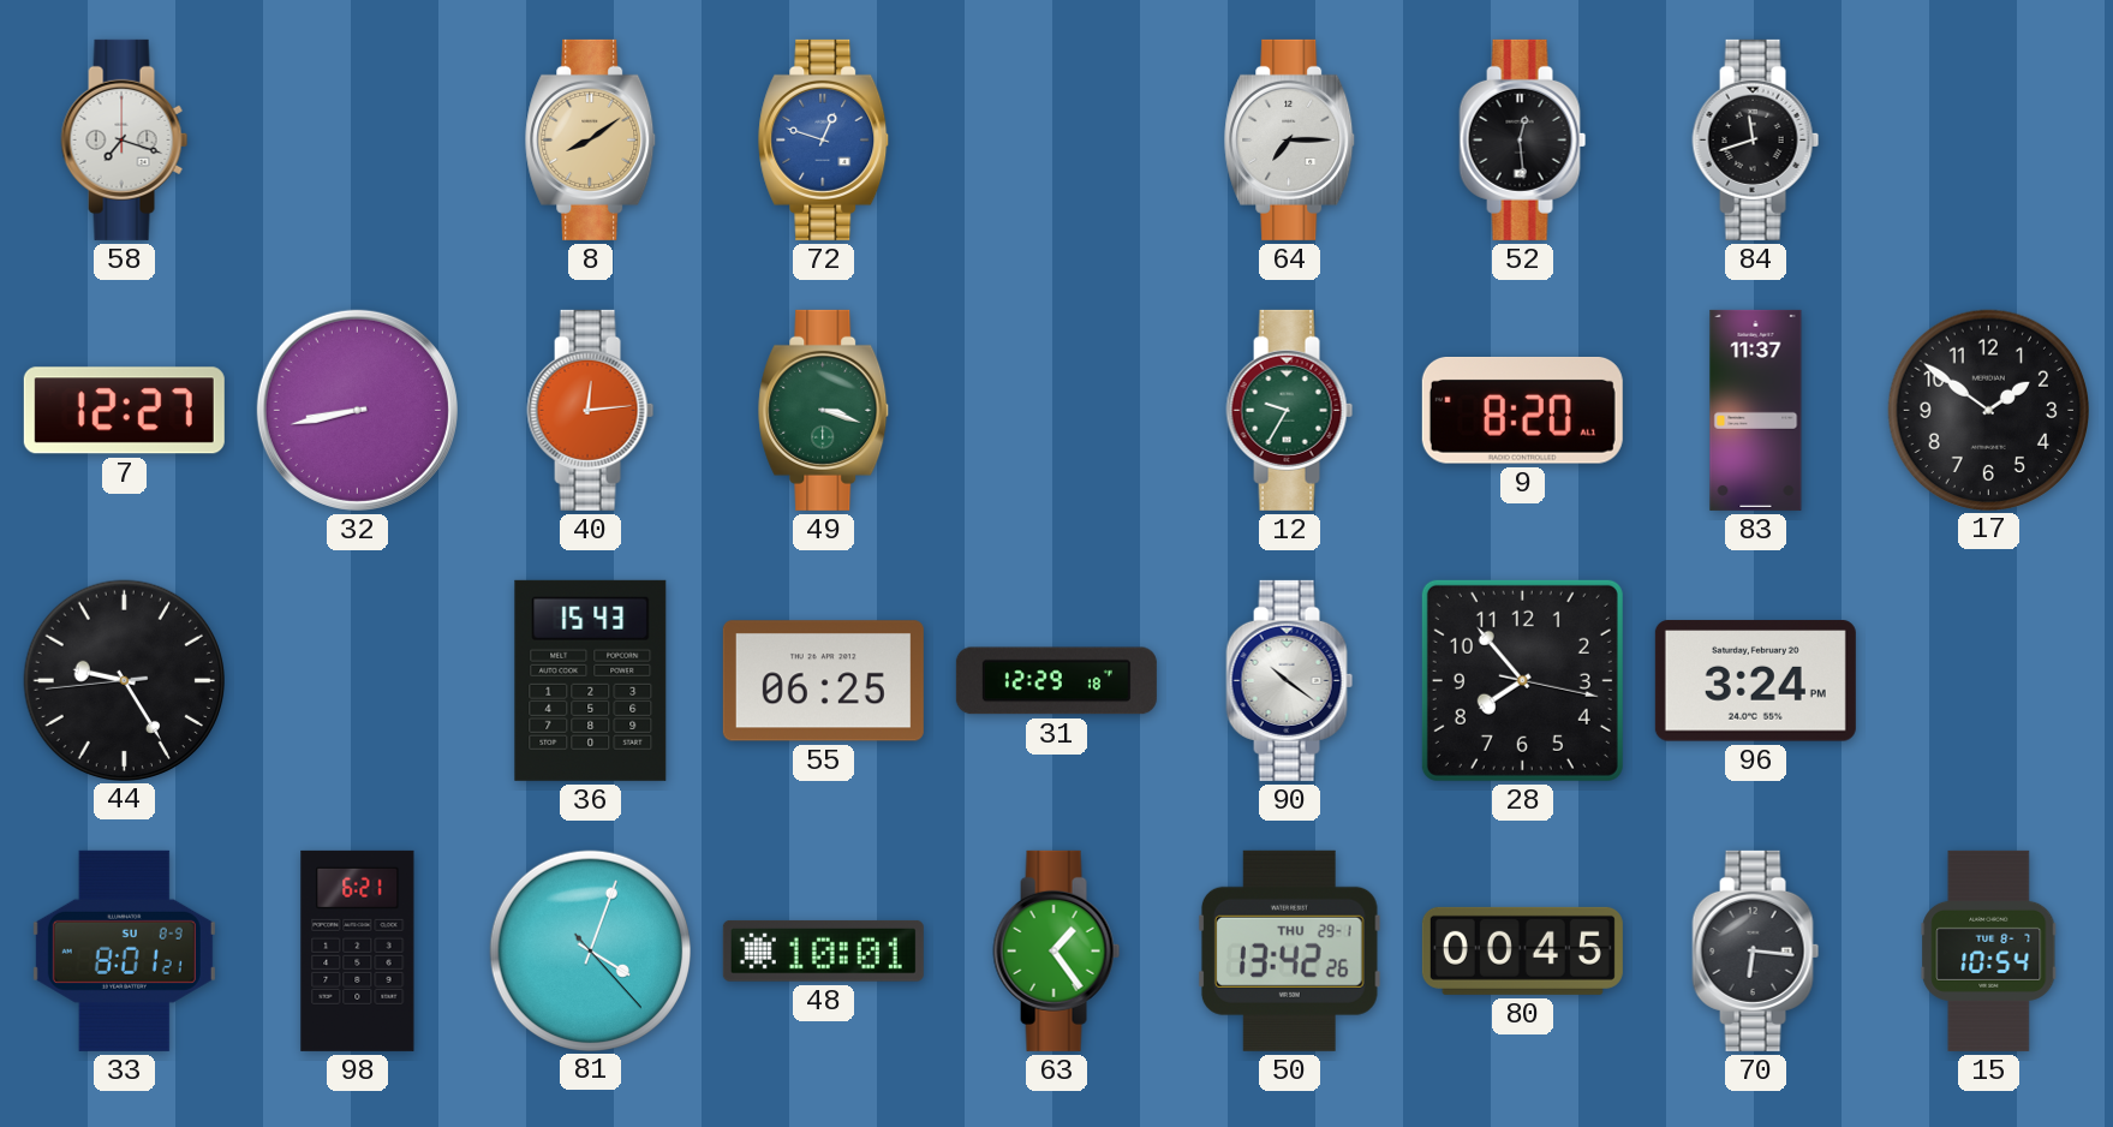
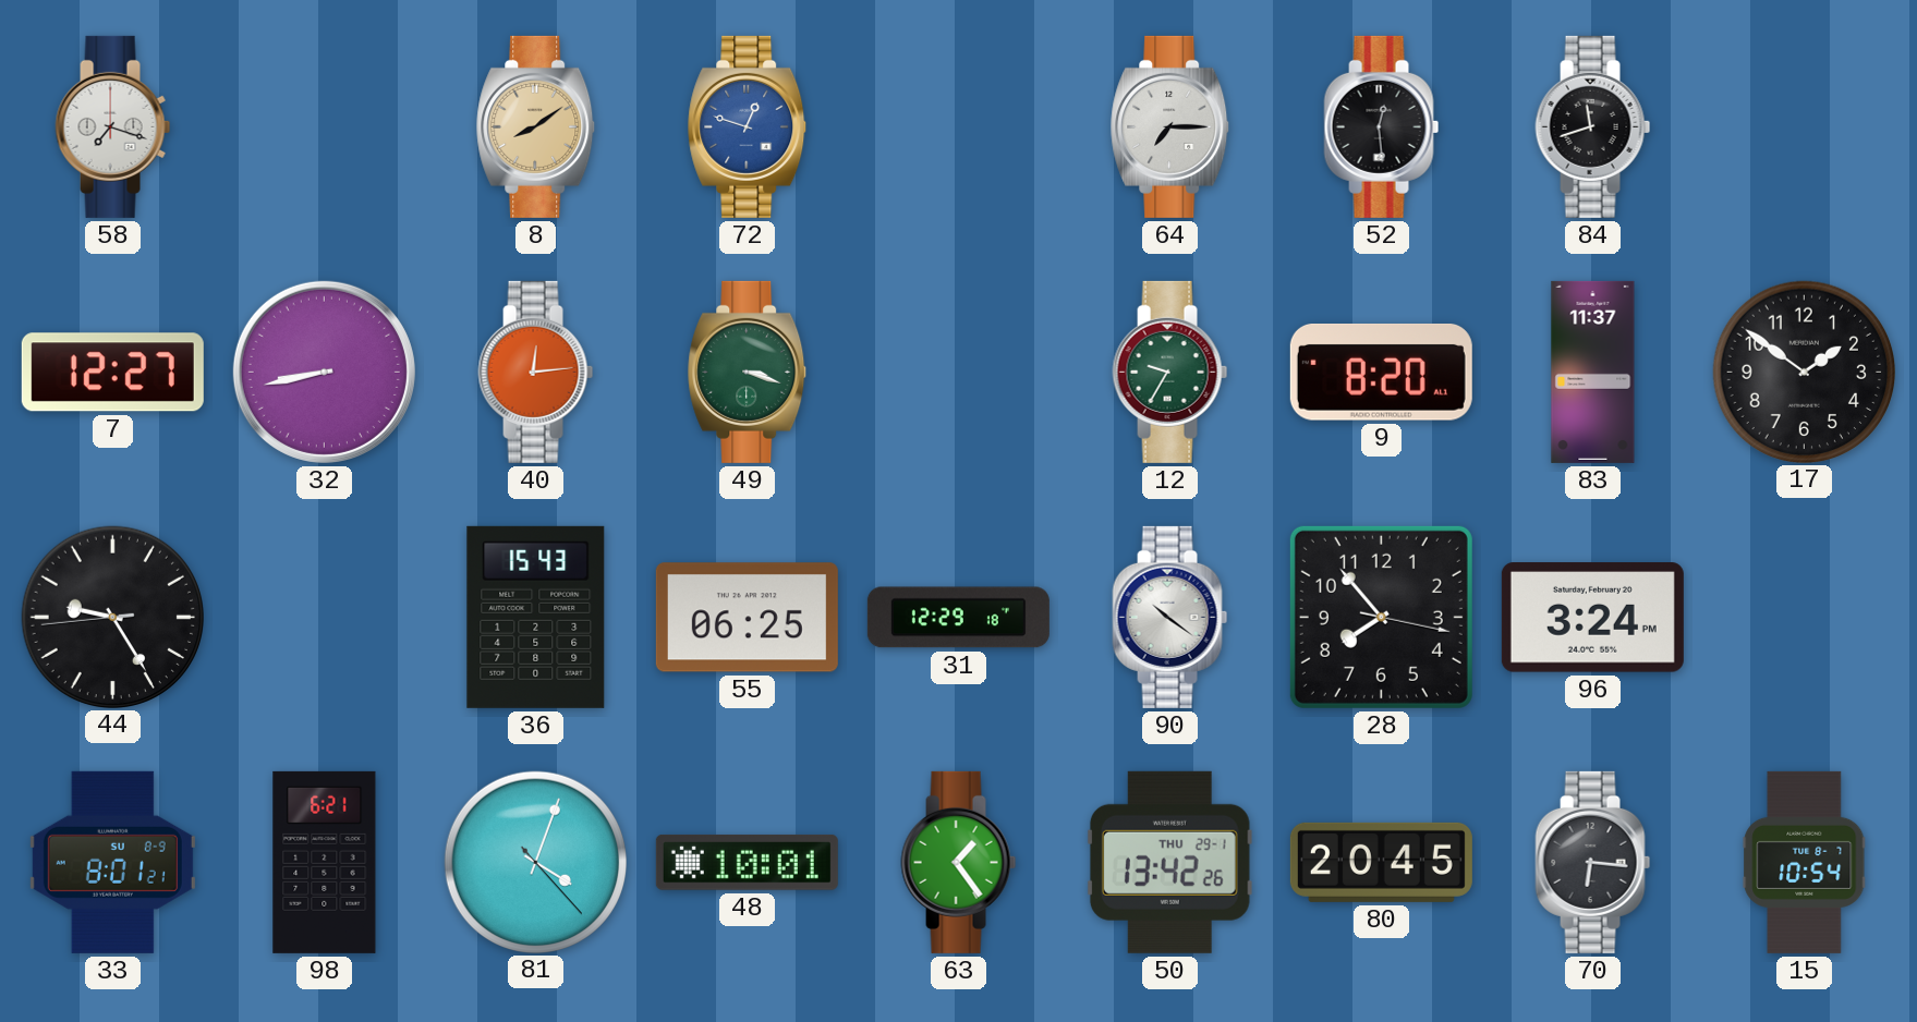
80: 00:45 -> 20:45
